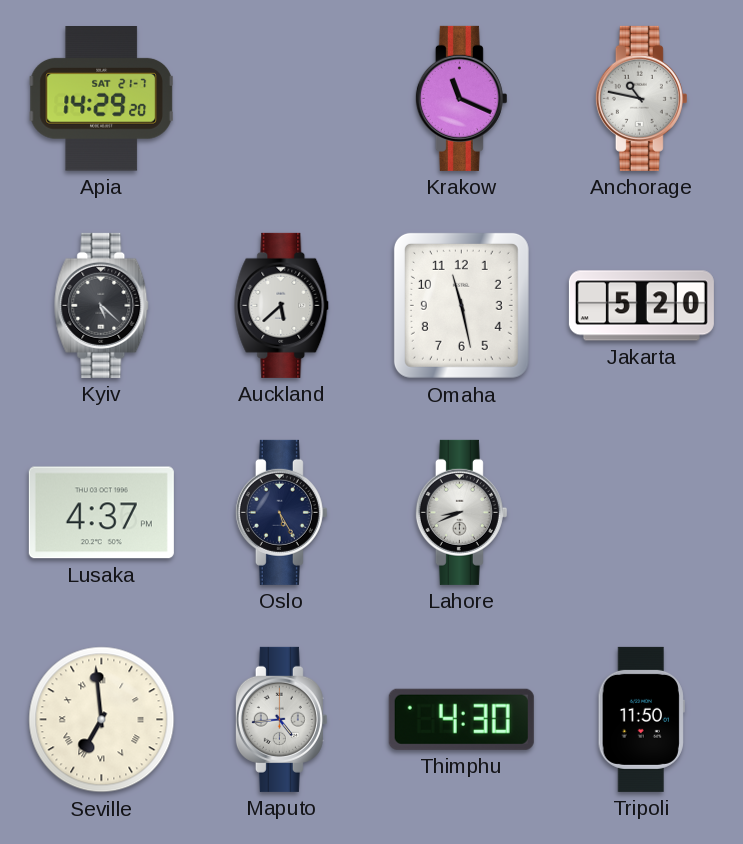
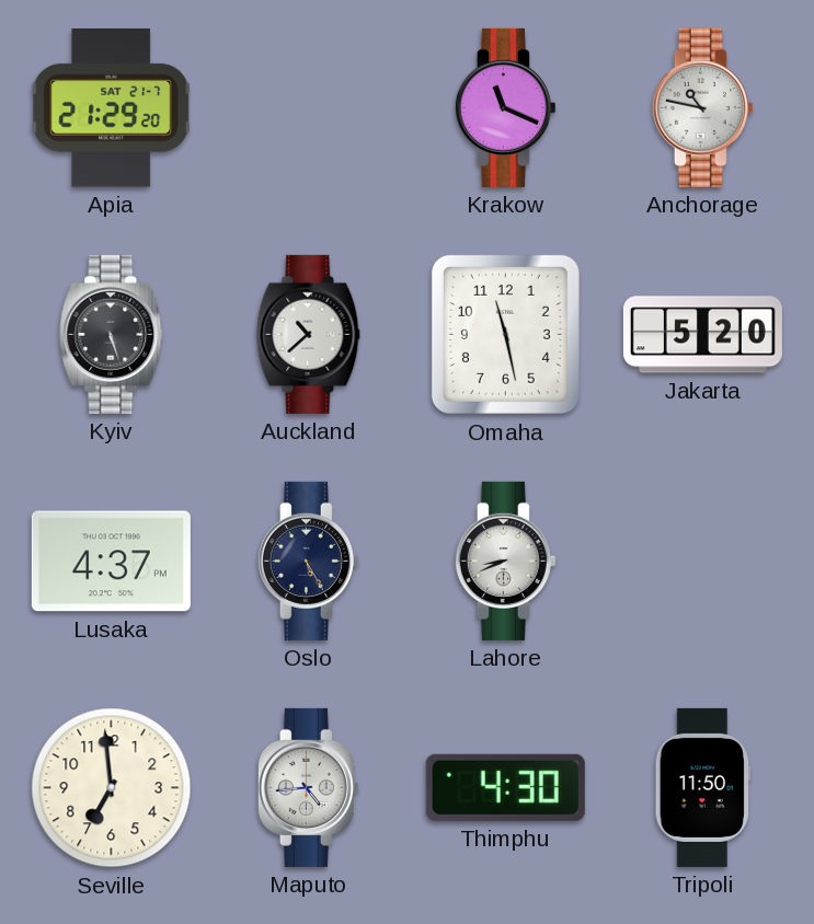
Apia: 14:29 -> 21:29
Kyiv: 5:22 -> 5:27
Auckland: 5:38 -> 10:38
Seville numerals: Roman -> Arabic
